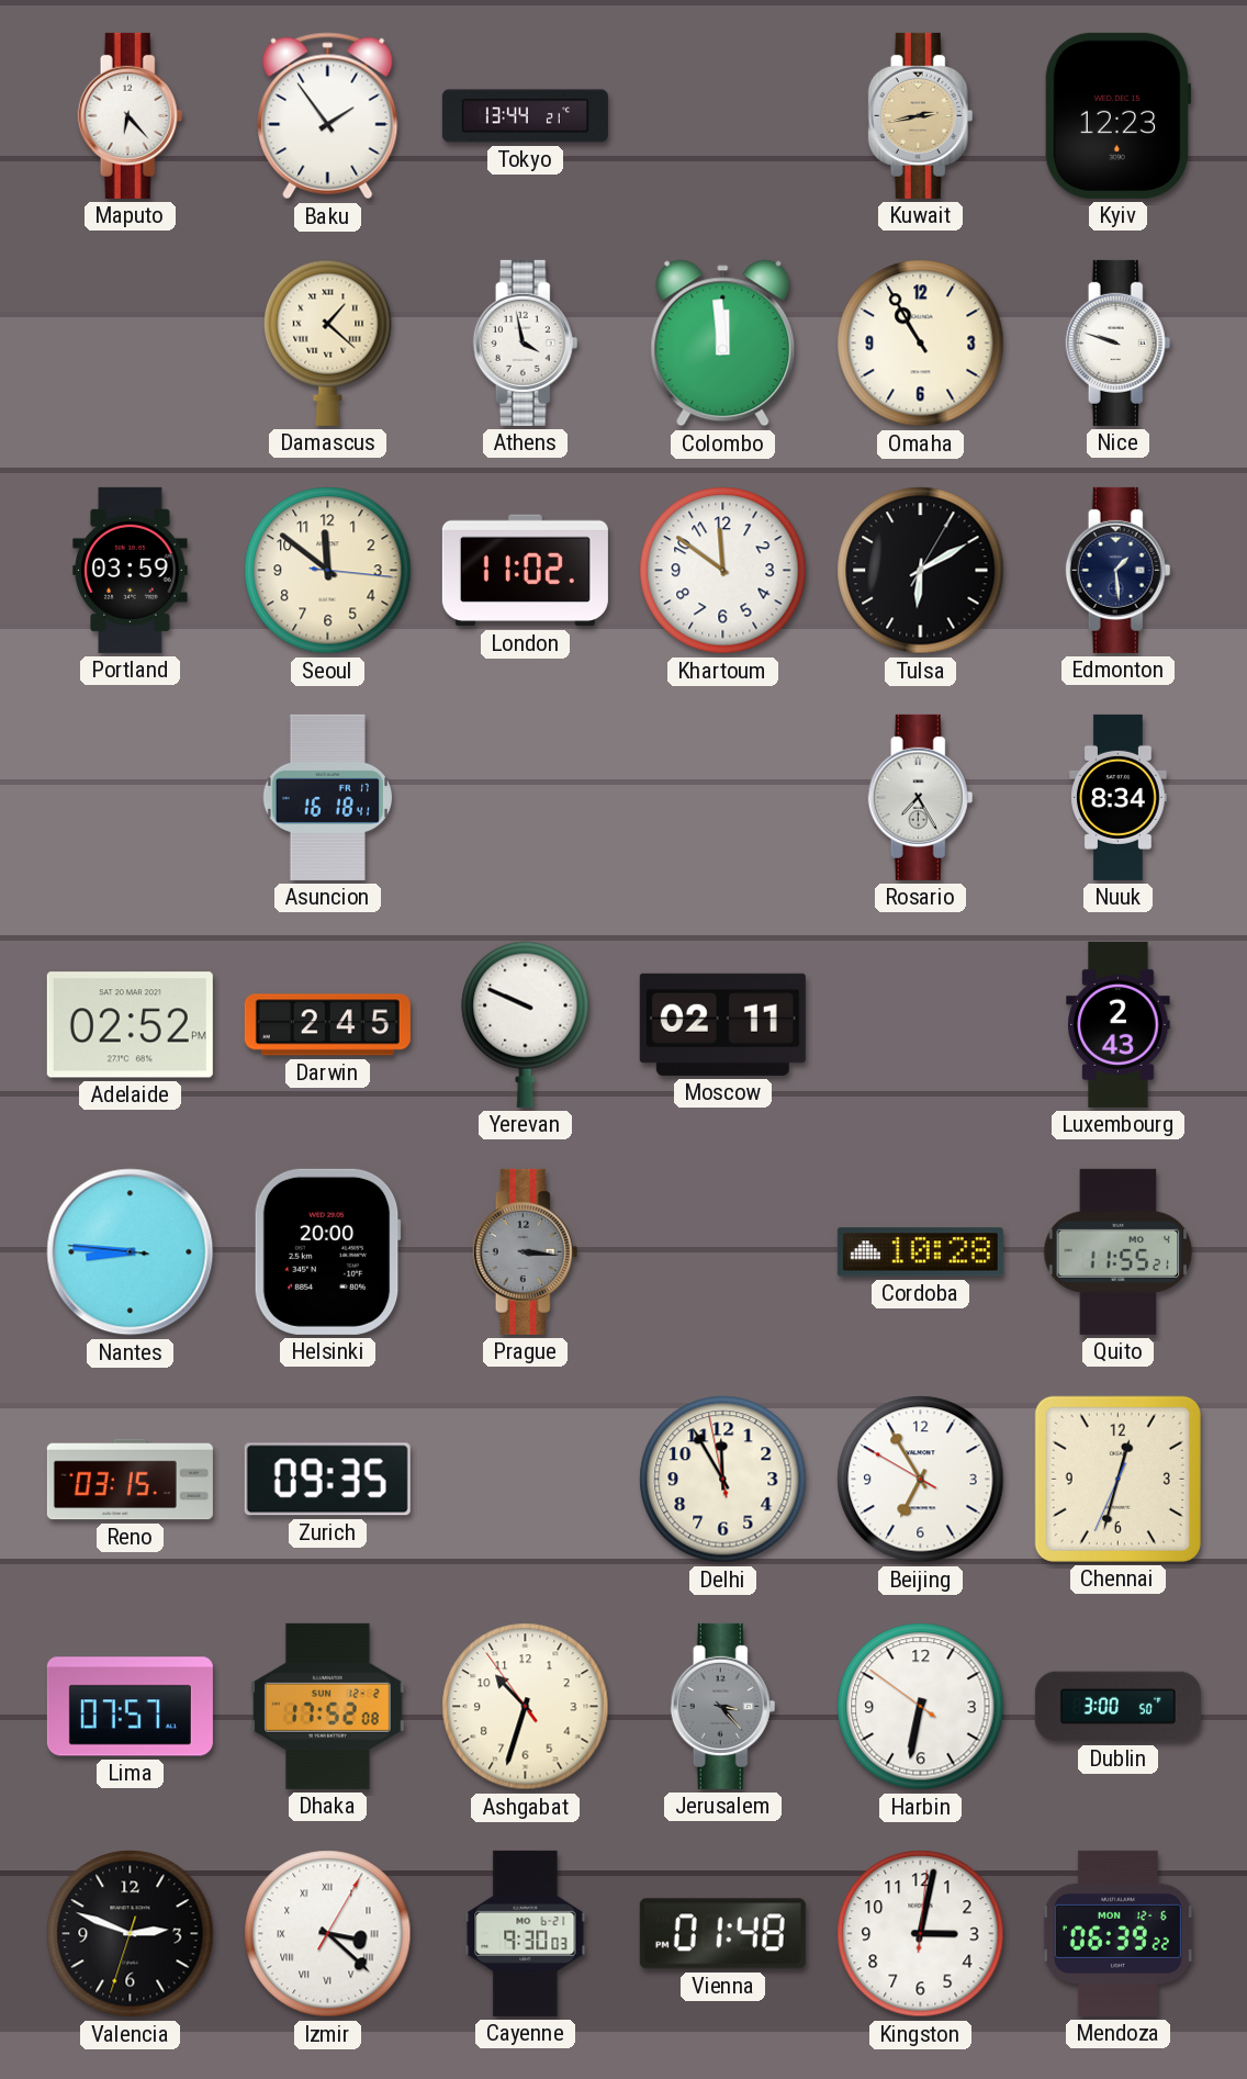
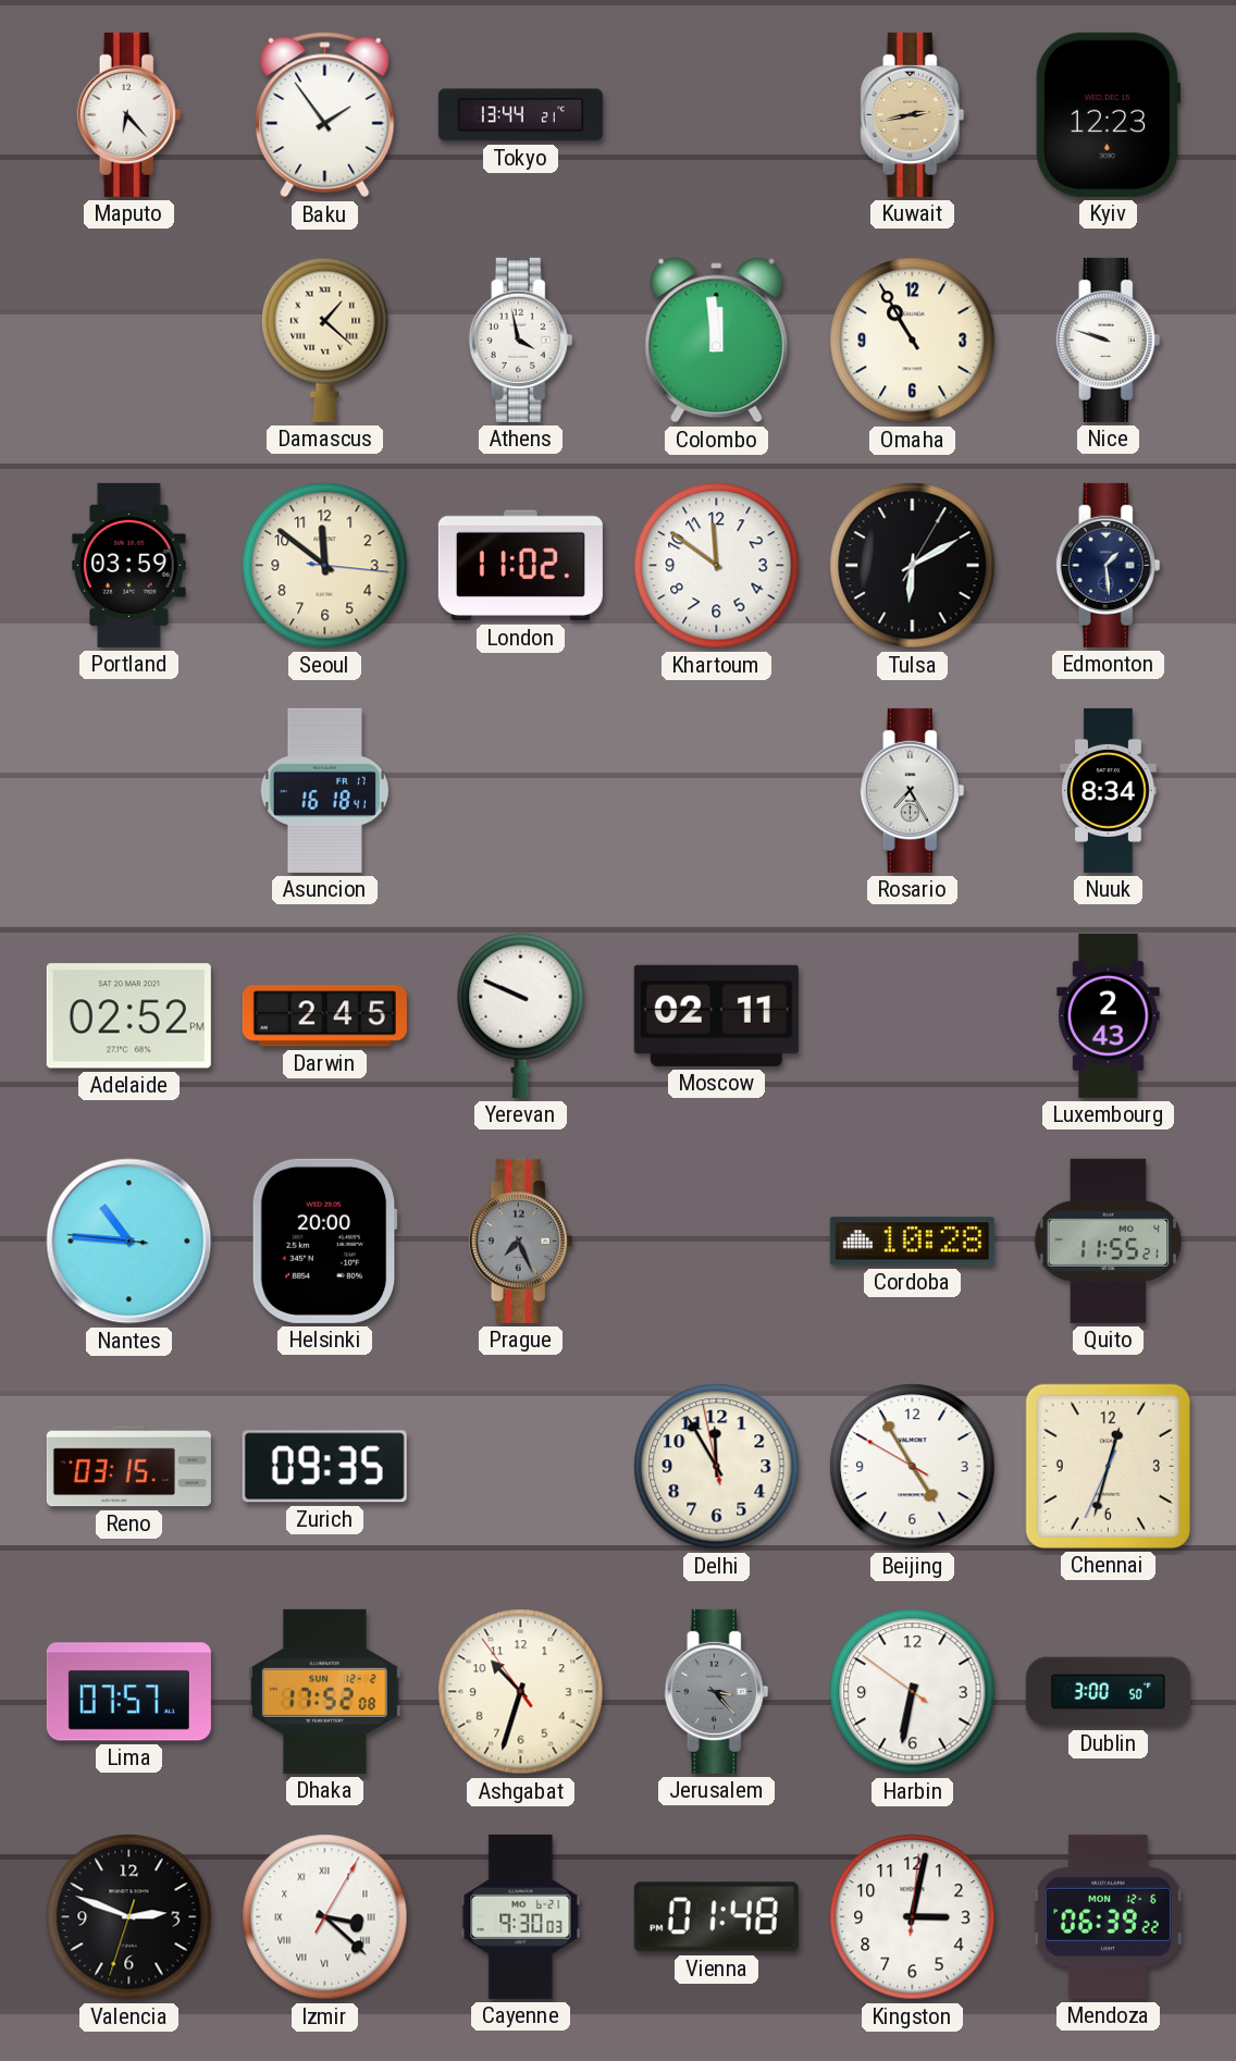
Nantes: 8:45 -> 10:45
Prague: 3:16 -> 7:26
Beijing: 6:54 -> 4:54
